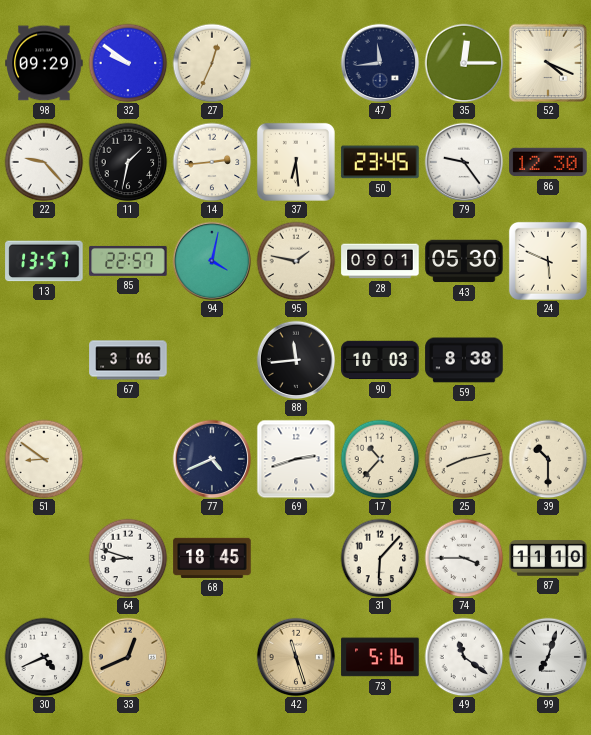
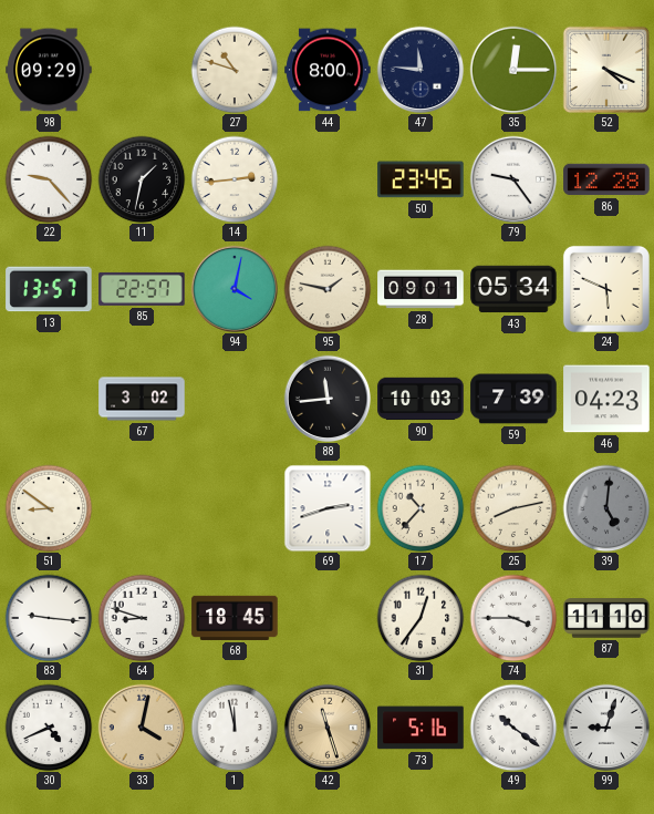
32: 9:51 -> none
27: 12:34 -> 10:48
44: none -> 8:00
47: 11:44 -> 11:46
37: 6:29 -> none
86: 12:30 -> 12:28
43: 05:30 -> 05:34
67: 3:06 -> 3:02
59: 8:38 -> 7:39
46: none -> 04:23
77: 4:41 -> none
39: 10:30 -> 5:01
39 dial: cream -> grey
83: none -> 9:16
31: 6:07 -> 12:36
33: 12:41 -> 4:02
1: none -> 11:58
49: 11:21 -> 10:21
99: 7:03 -> 9:03
